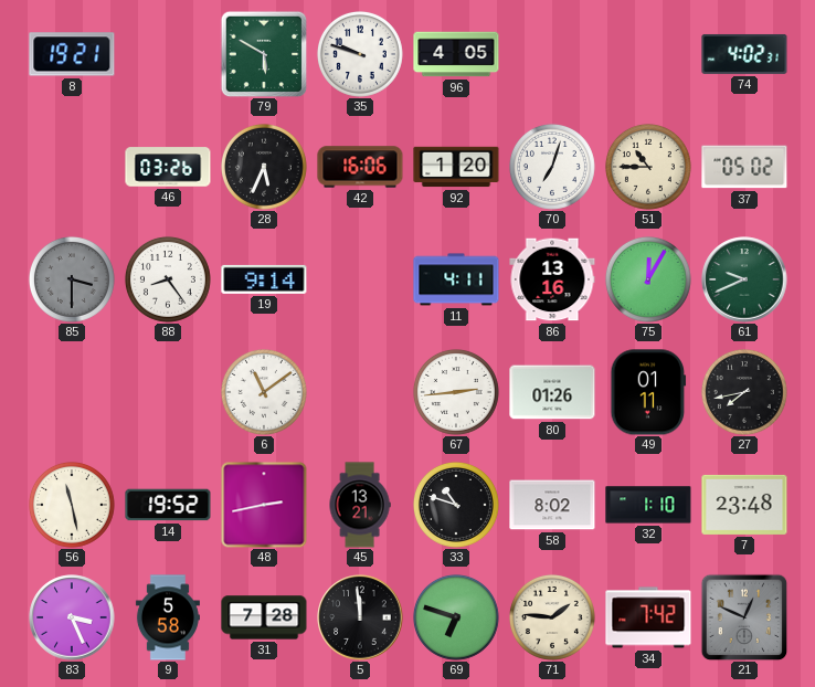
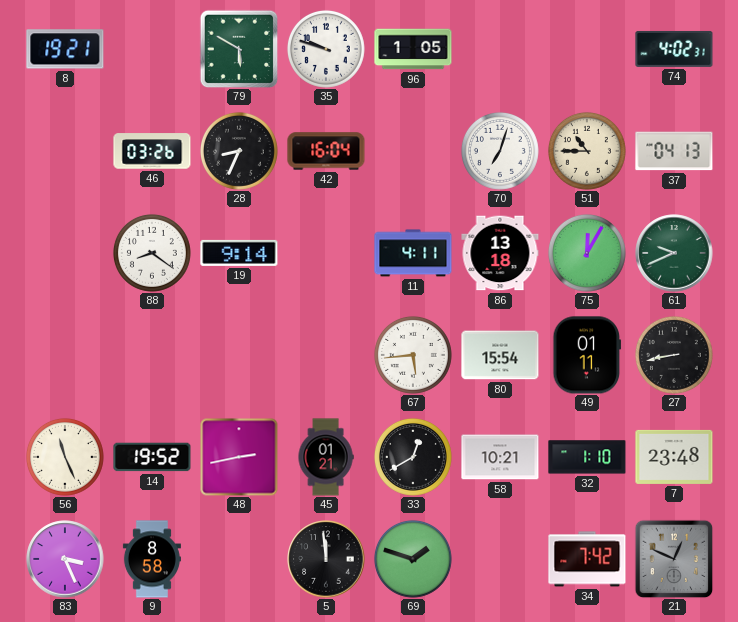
96: 4:05 -> 1:05
28: 5:34 -> 8:34
42: 16:06 -> 16:04
92: 1:20 -> none
37: 05:02 -> 04:13
85: 3:30 -> none
88: 8:24 -> 8:21
86: 13:16 -> 13:18
6: 11:09 -> none
67: 2:44 -> 5:44
80: 01:26 -> 15:54
27: 7:43 -> 8:43
56: 11:28 -> 11:26
45: 13:21 -> 01:21
33: 10:48 -> 12:40
58: 8:02 -> 10:21
9: 5:58 -> 8:58
31: 7:28 -> none
69: 6:48 -> 1:48
71: 1:46 -> none
